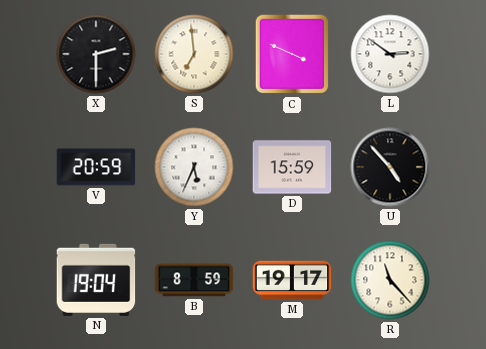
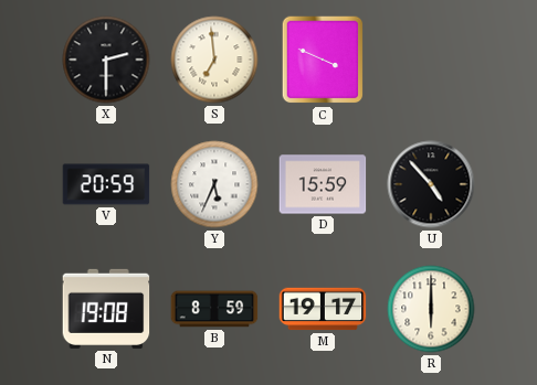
L: 2:51 -> none
N: 19:04 -> 19:08
R: 11:23 -> 6:00
